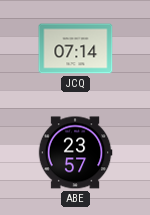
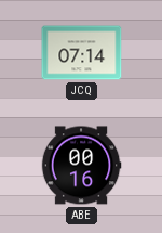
ABE: 23:57 -> 00:16
